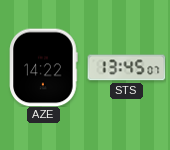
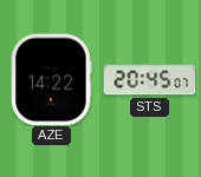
STS: 13:45 -> 20:45
